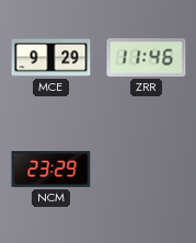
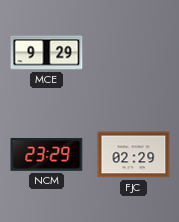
ZRR: 11:46 -> none
FJC: none -> 02:29
